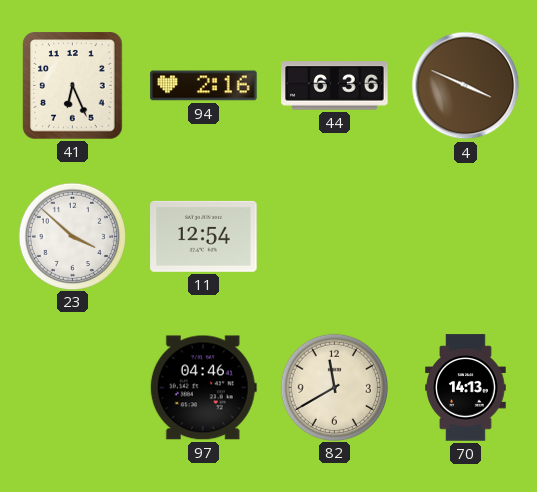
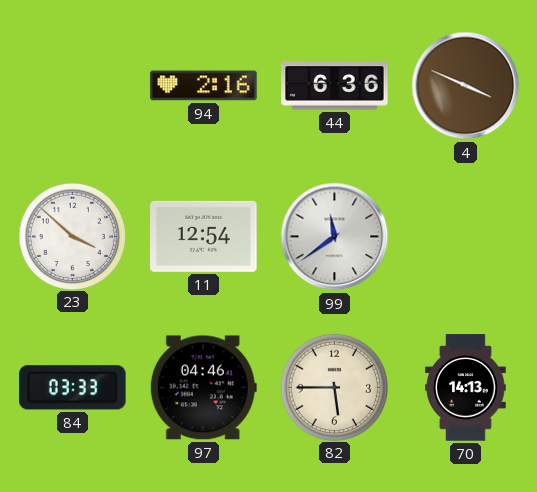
41: 6:26 -> none
99: none -> 11:39
84: none -> 03:33
82: 11:40 -> 5:45
